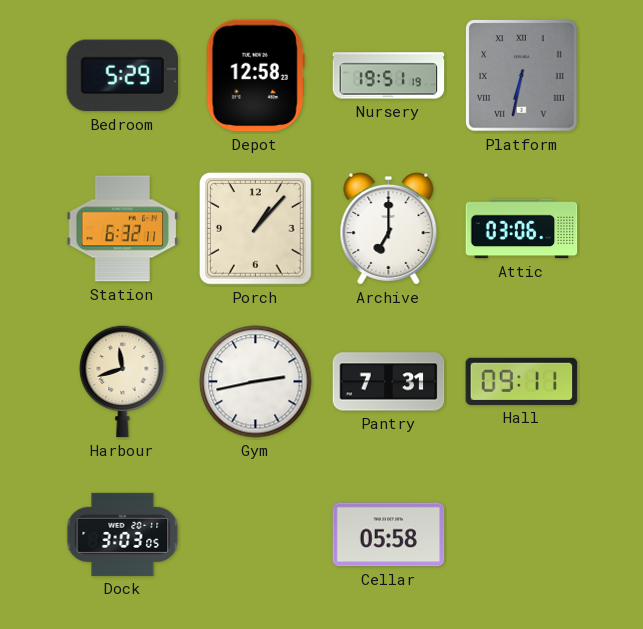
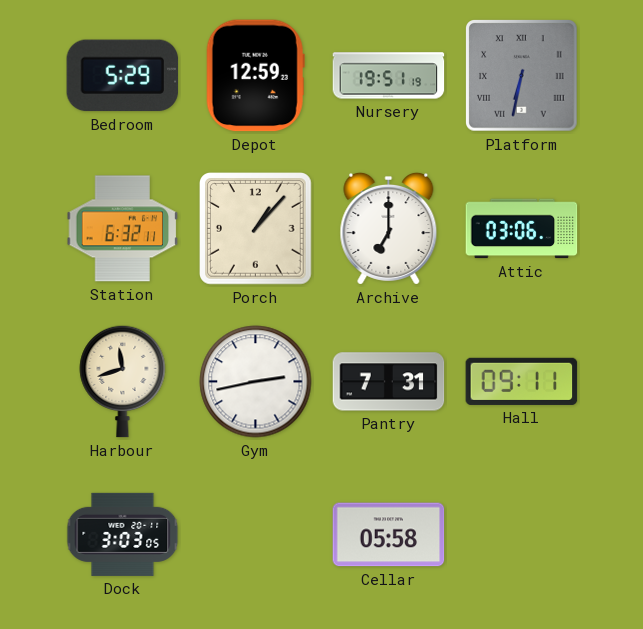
Depot: 12:58 -> 12:59
